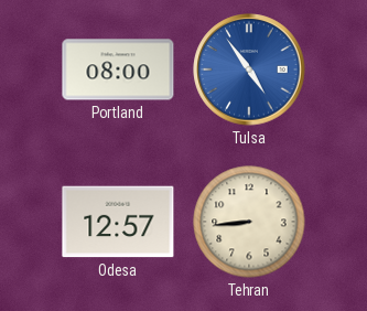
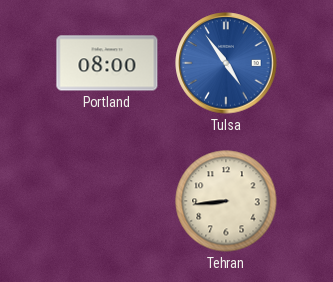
Odesa: 12:57 -> none
